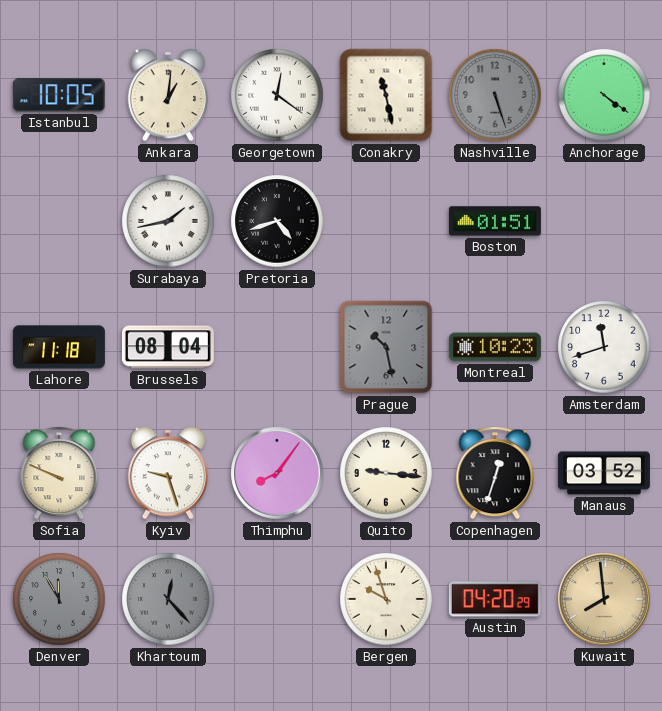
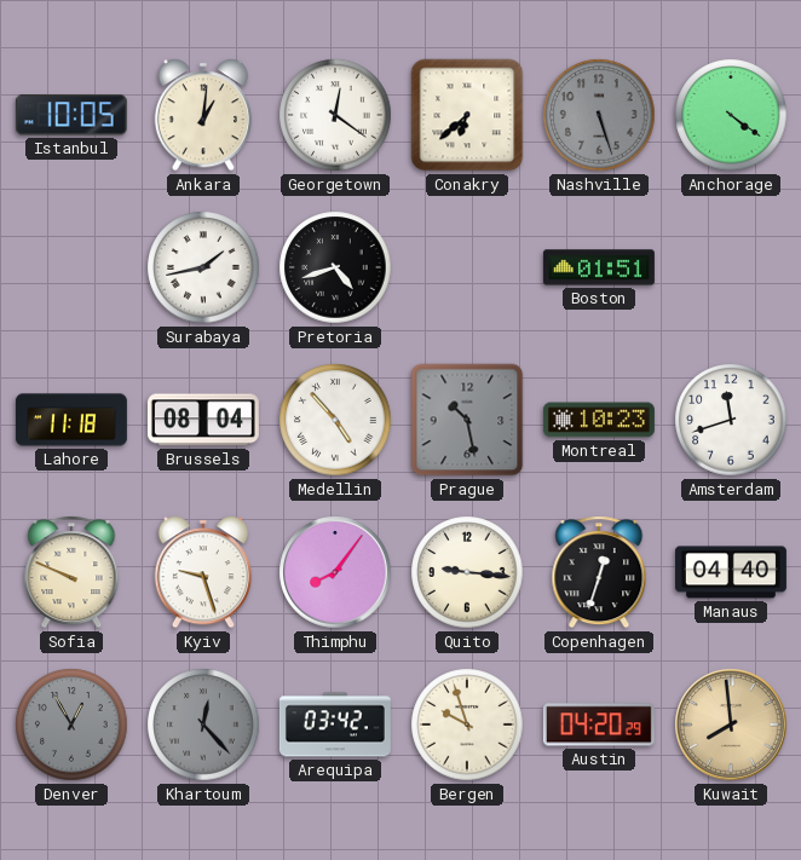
Conakry: 11:28 -> 6:38
Medellin: none -> 4:53
Manaus: 03:52 -> 04:40
Denver: 11:55 -> 12:55
Arequipa: none -> 03:42
